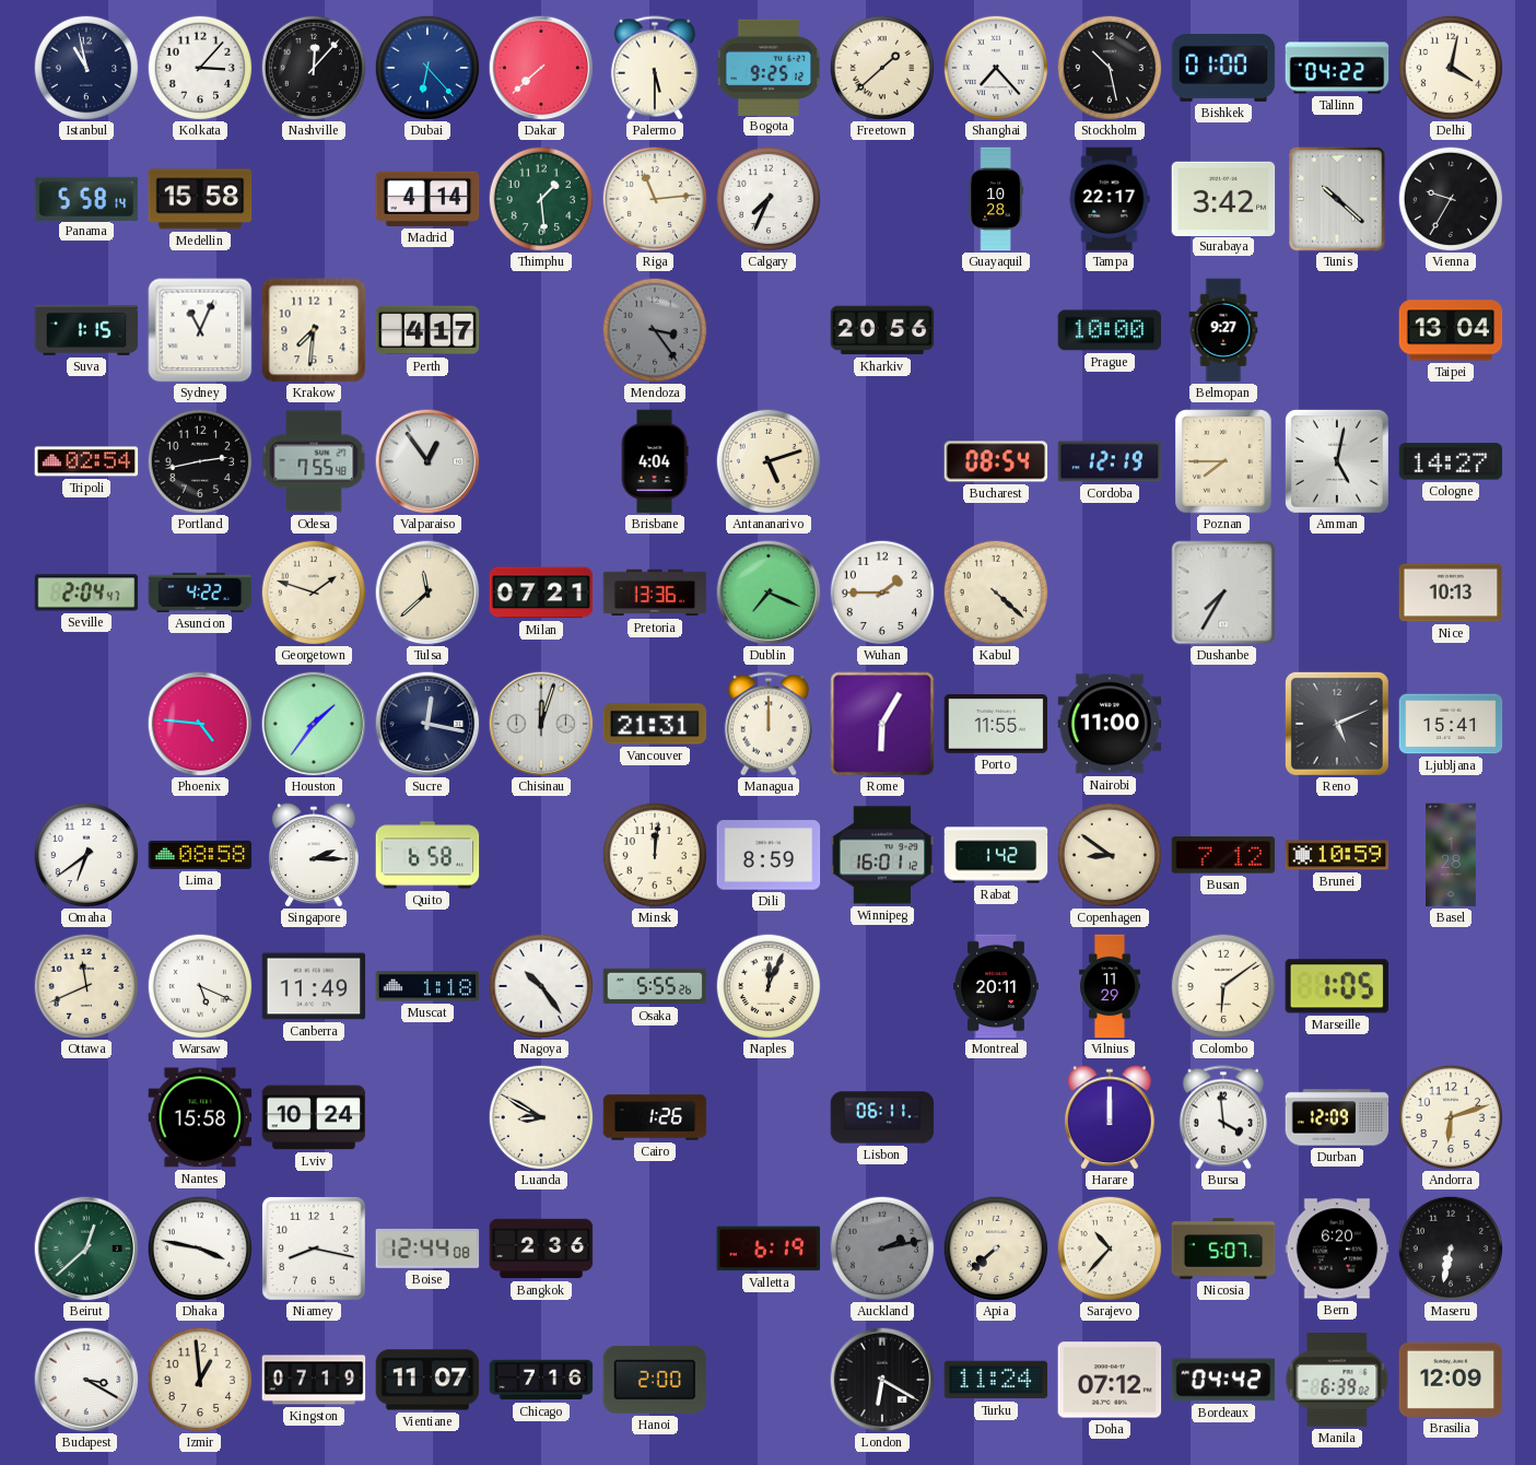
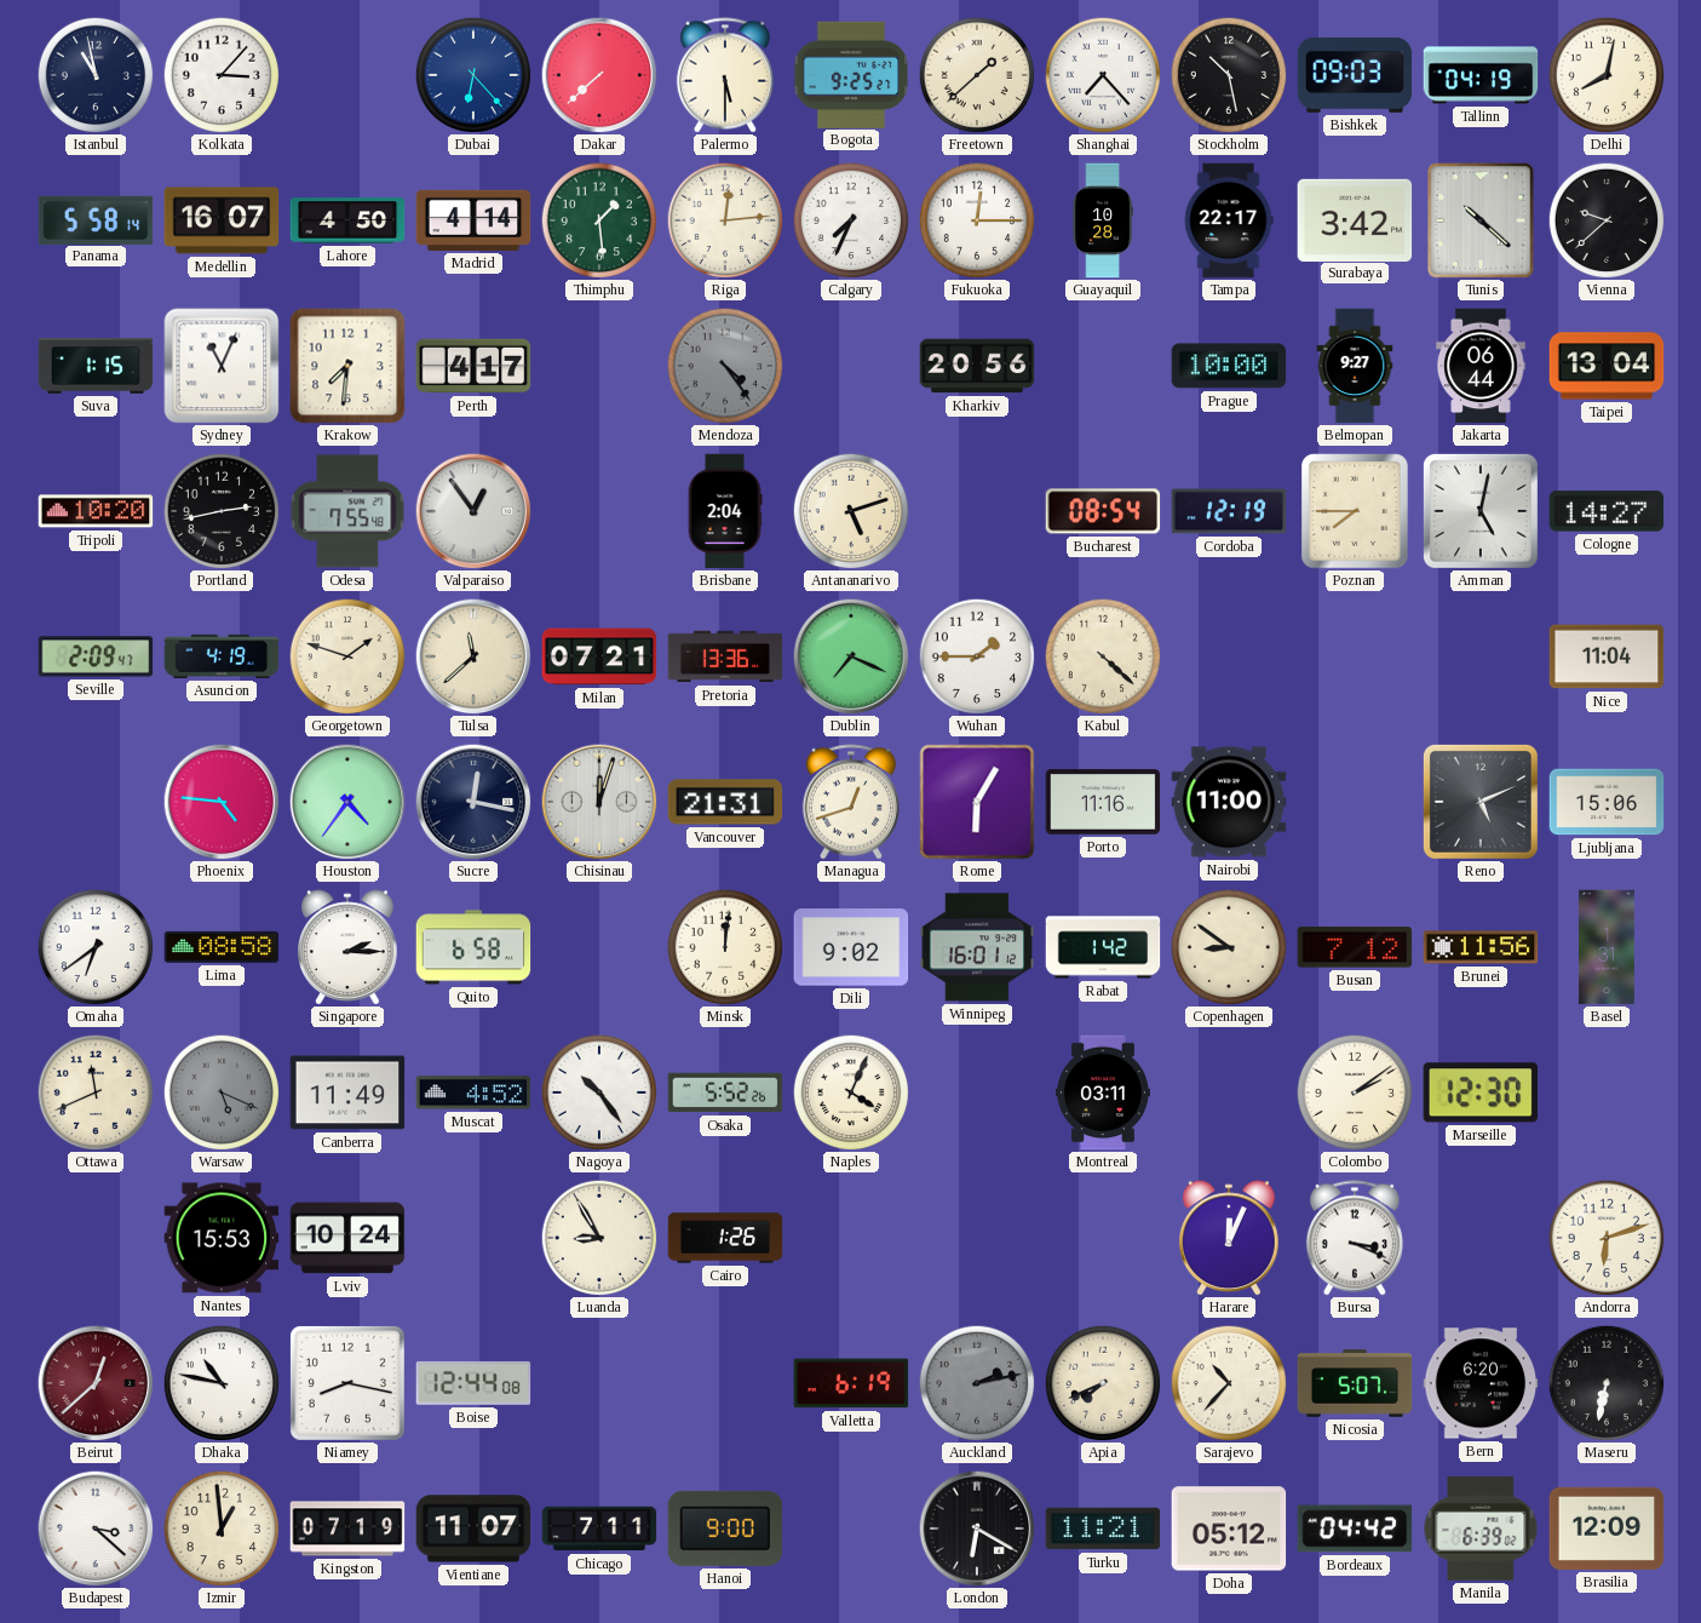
Nashville: 12:07 -> none
Bogota: 9:25:12 -> 9:25:27
Bishkek: 01:00 -> 09:03
Tallinn: 04:22 -> 04:19
Delhi: 4:02 -> 8:02
Medellin: 15:58 -> 16:07
Lahore: none -> 4:50
Riga: 11:14 -> 12:14
Fukuoka: none -> 12:15
Vienna: 9:35 -> 9:38
Mendoza: 3:24 -> 4:24
Jakarta: none -> 06:44
Tripoli: 02:54 -> 10:20
Brisbane: 4:04 -> 2:04
Seville: 2:04 -> 2:09
Asuncion: 4:22 -> 4:19
Dushanbe: 7:35 -> none
Nice: 10:13 -> 11:04
Houston: 1:36 -> 4:36
Managua: 12:00 -> 12:42
Porto: 11:55 -> 11:16
Ljubljana: 15:41 -> 15:06
Dili: 8:59 -> 9:02
Brunei: 10:59 -> 11:56
Basel: 1:28 -> 1:31
Warsaw dial: white -> grey
Muscat: 1:18 -> 4:52
Osaka: 5:55 -> 5:52
Naples: 12:04 -> 4:04
Montreal: 20:11 -> 03:11
Vilnius: 11:29 -> none
Colombo: 6:09 -> 2:09
Marseille: 1:05 -> 12:30
Nantes: 15:58 -> 15:53
Luanda: 8:50 -> 8:55
Lisbon: 06:11 -> none
Harare: 12:00 -> 12:04
Bursa: 3:59 -> 3:19
Durban: 12:09 -> none
Beirut dial: green -> burgundy
Dhaka: 3:47 -> 10:47
Bangkok: 2:36 -> none
Apia: 7:38 -> 7:41
Budapest: 3:20 -> 3:22
Chicago: 7:16 -> 7:11
Hanoi: 2:00 -> 9:00
Turku: 11:24 -> 11:21
Doha: 07:12 -> 05:12
